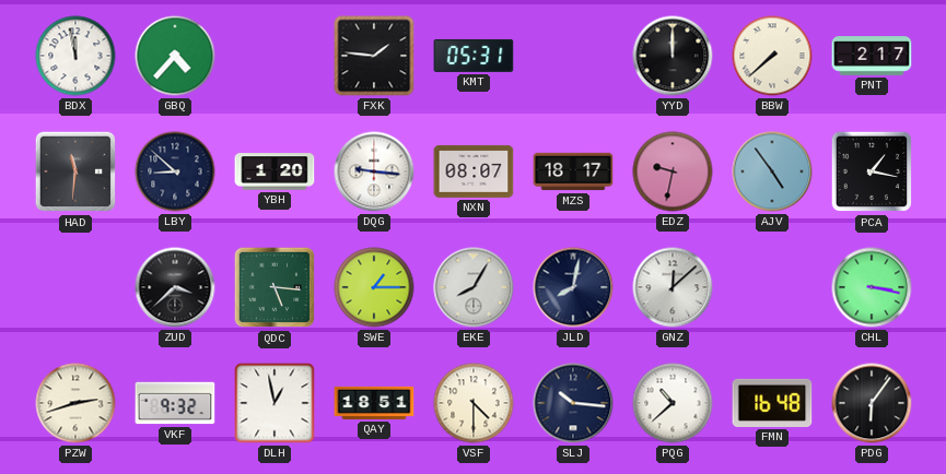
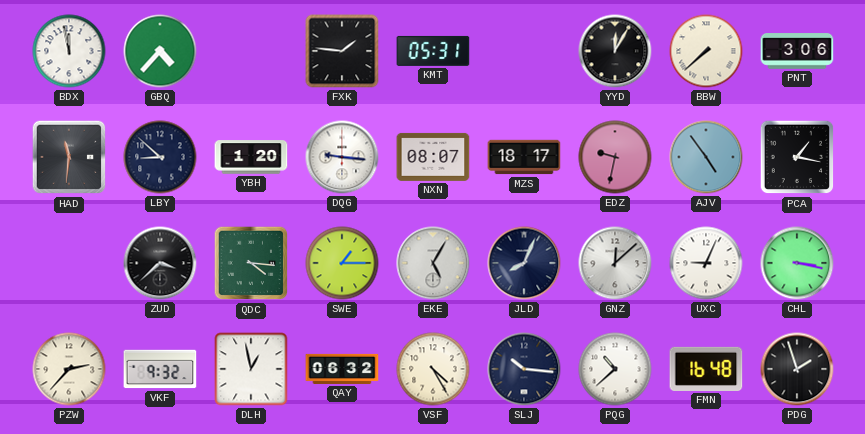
YYD: 12:00 -> 12:05
PNT: 2:17 -> 3:06
QDC: 5:16 -> 4:16
EKE: 8:05 -> 5:05
JLD: 8:02 -> 8:04
UXC: none -> 9:04
PZW: 2:42 -> 2:37
QAY: 18:51 -> 06:32
VSF: 4:30 -> 4:25
PDG: 6:06 -> 1:57
